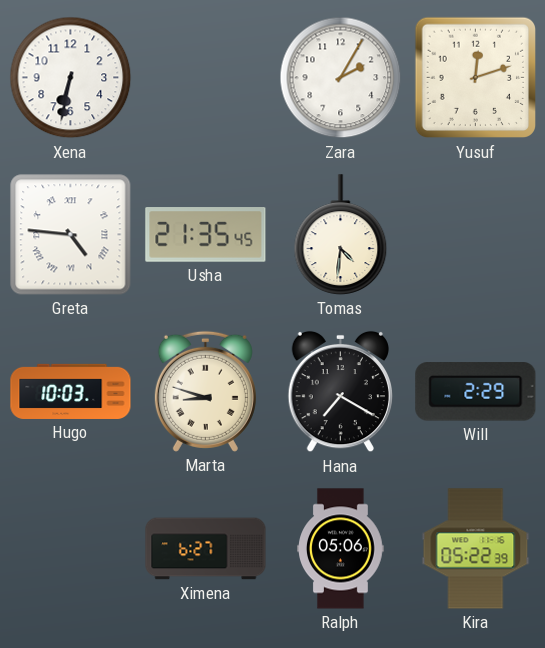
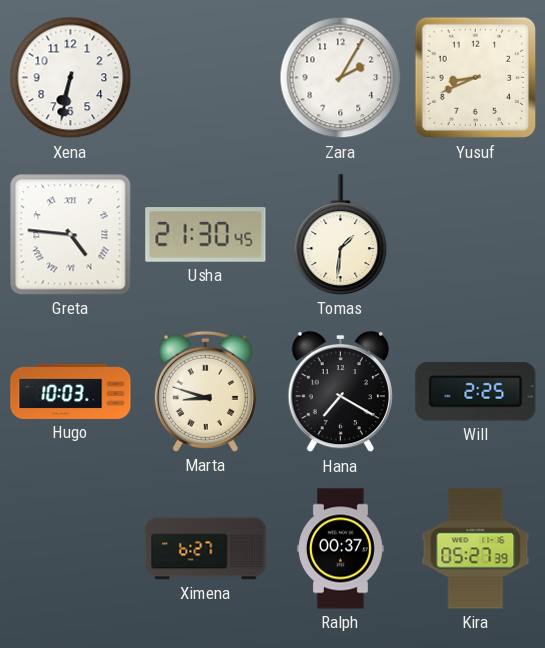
Yusuf: 12:12 -> 8:41
Usha: 21:35 -> 21:30
Tomas: 4:31 -> 1:31
Will: 2:29 -> 2:25
Ralph: 05:06 -> 00:37
Kira: 05:22 -> 05:27
